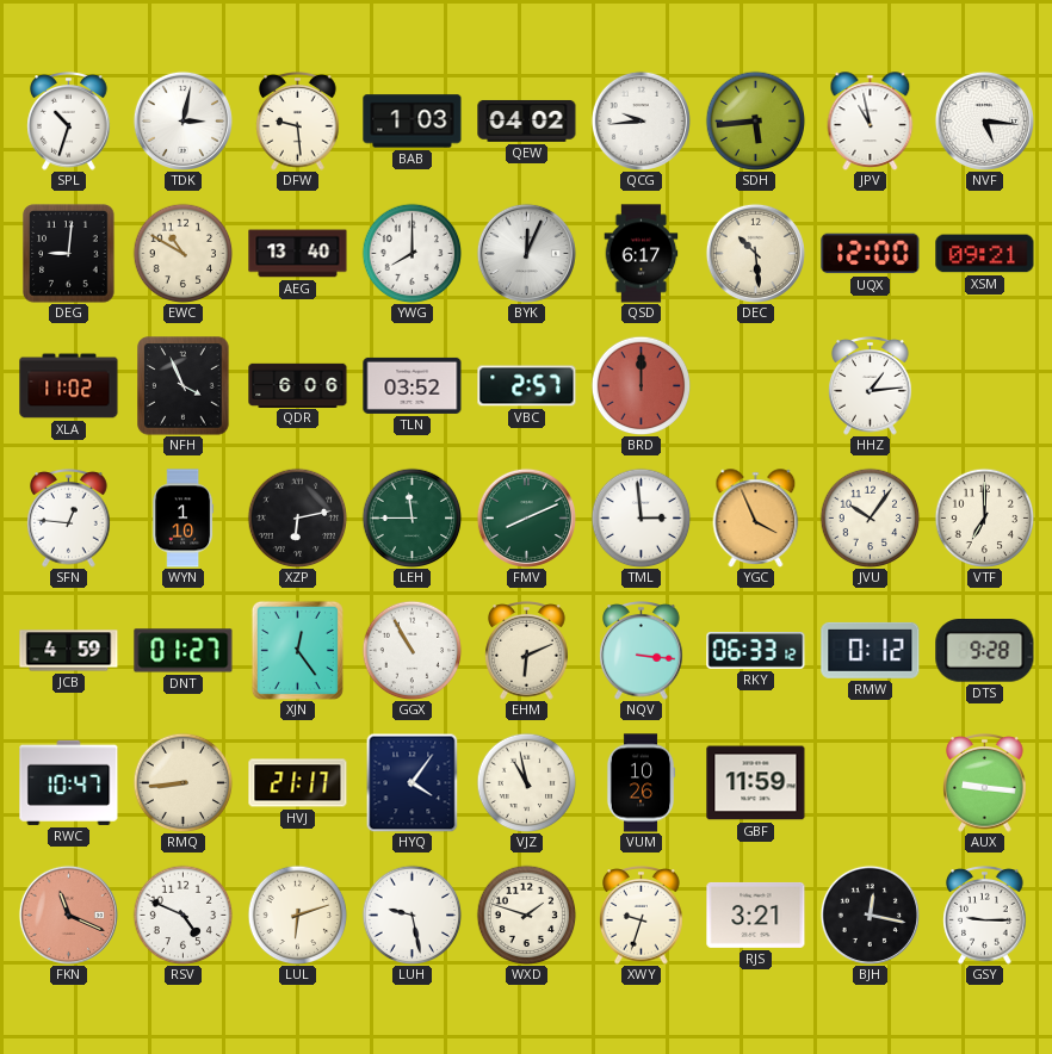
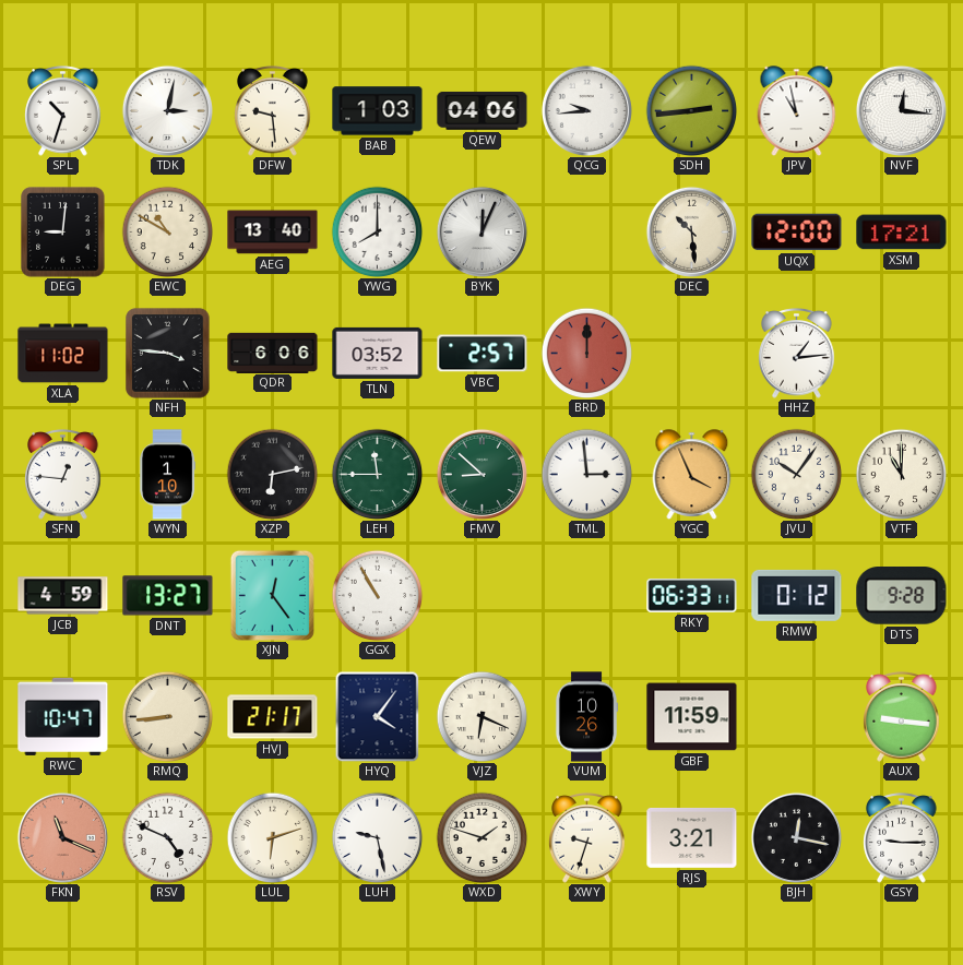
QEW: 04:02 -> 04:06
SDH: 5:44 -> 2:44
NVF: 5:16 -> 12:16
QSD: 6:17 -> none
XSM: 09:21 -> 17:21
NFH: 3:56 -> 3:46
FMV: 8:11 -> 8:52
VTF: 7:00 -> 11:00
DNT: 01:27 -> 13:27
EHM: 6:11 -> none
NQV: 3:16 -> none
RKY: 06:33:12 -> 06:33:11
VJZ: 10:58 -> 6:19
